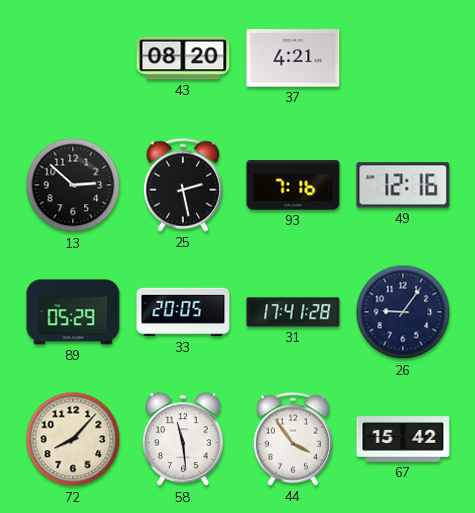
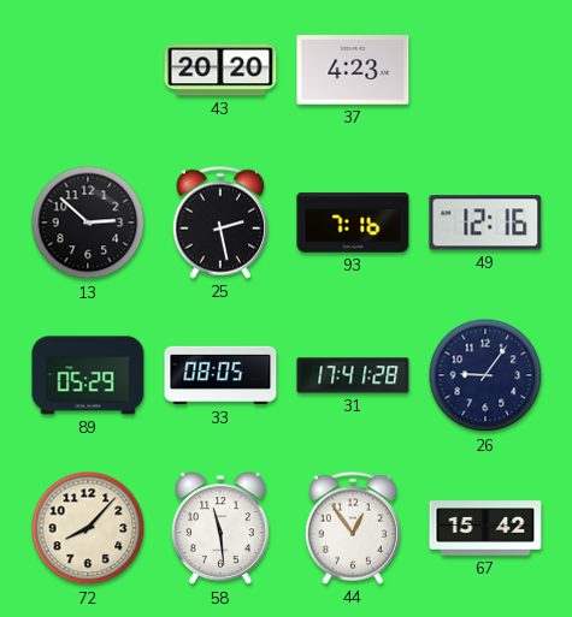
43: 08:20 -> 20:20
37: 4:21 -> 4:23
33: 20:05 -> 08:05
44: 3:54 -> 12:54
